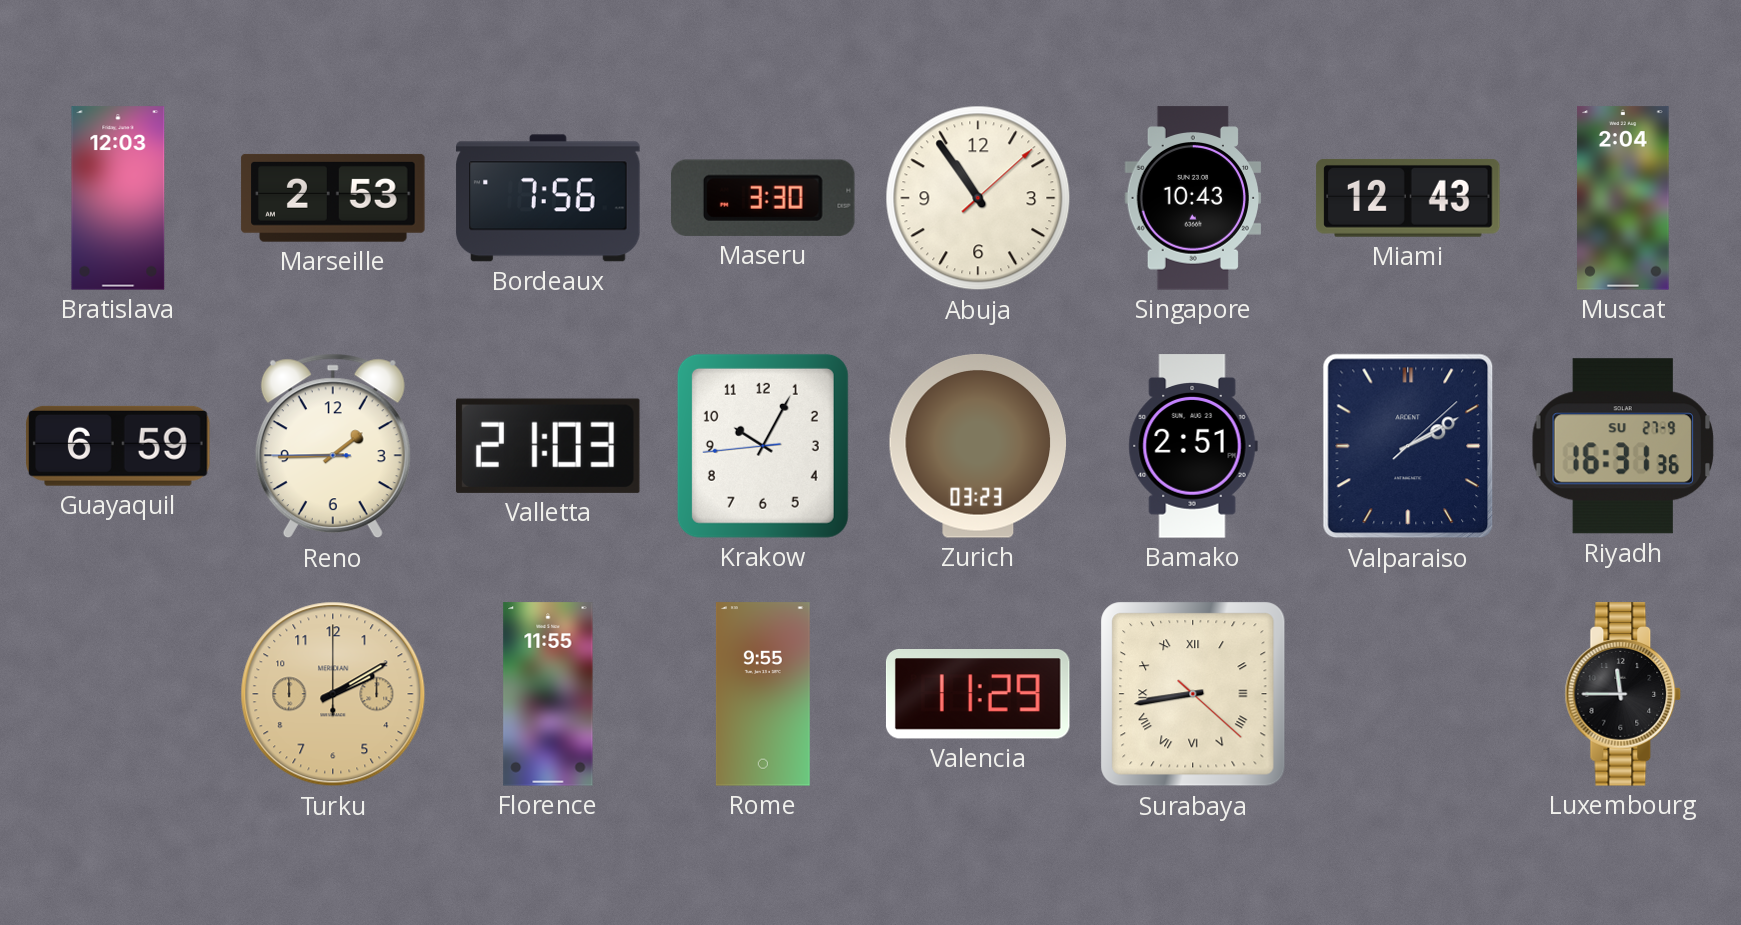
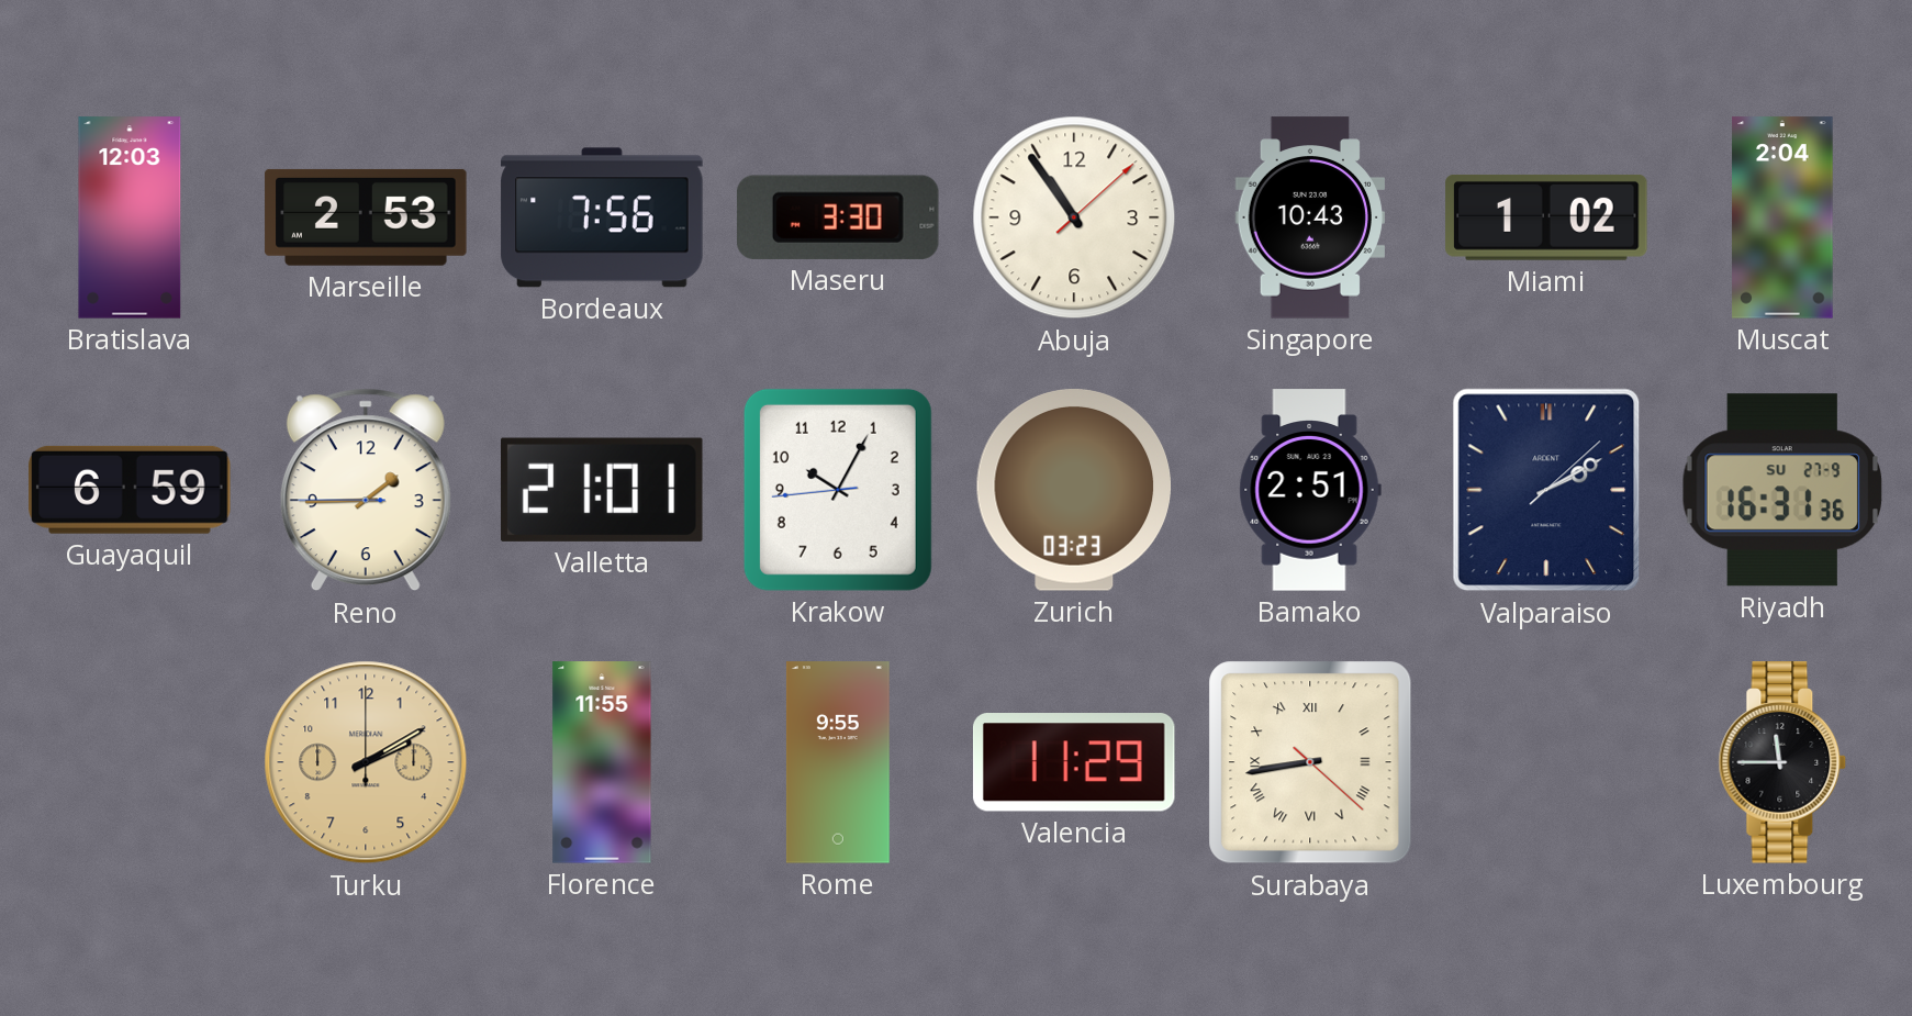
Miami: 12:43 -> 1:02
Valletta: 21:03 -> 21:01
